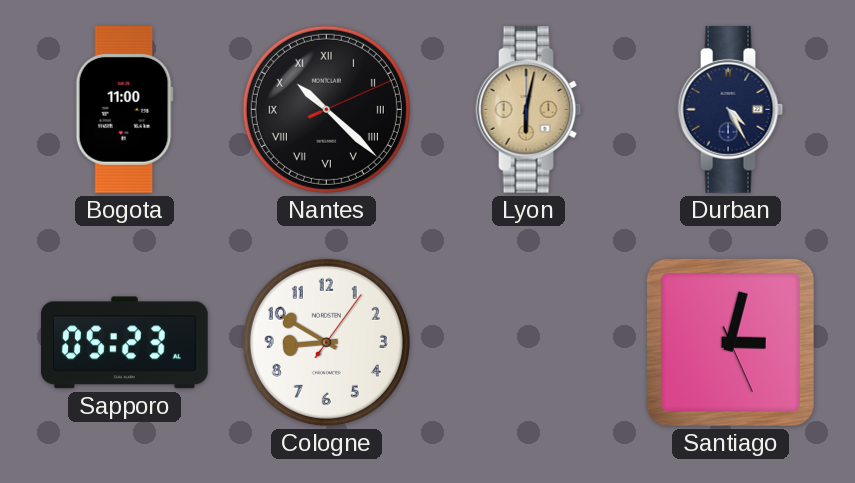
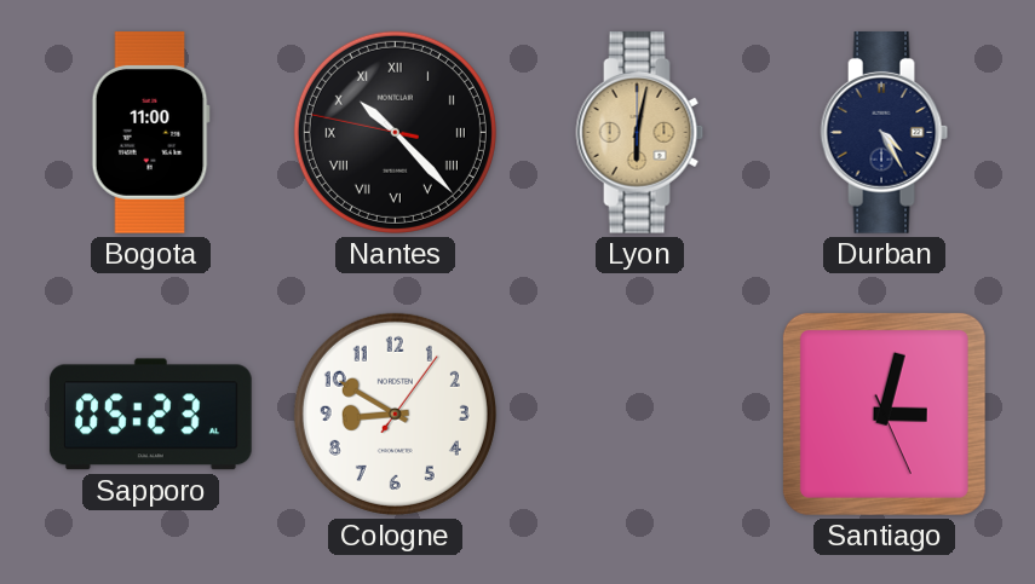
Nantes: 10:22:11 -> 10:22:47
